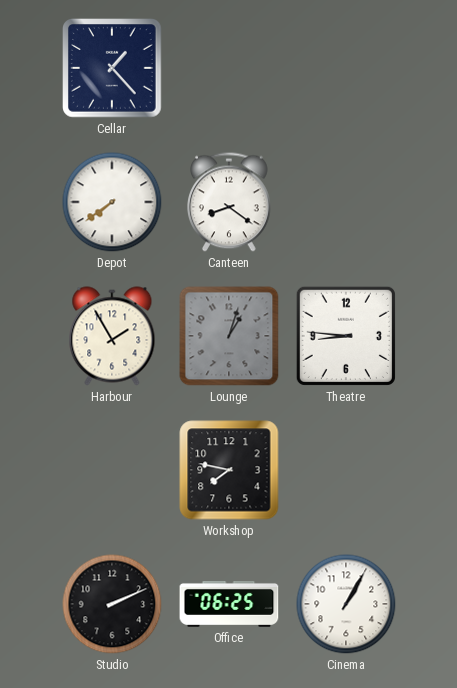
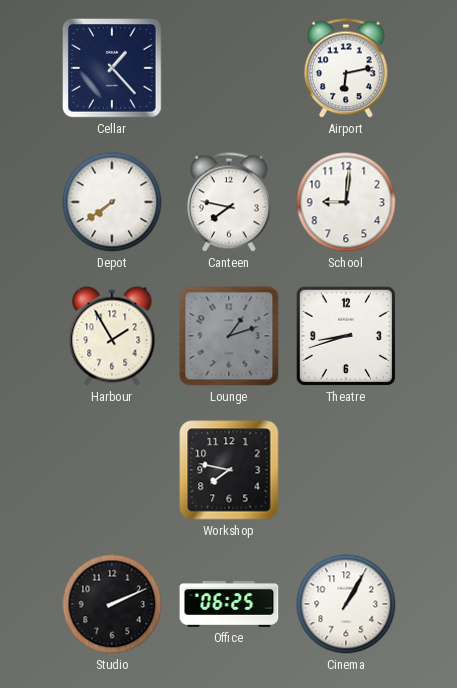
Airport: none -> 6:13
Canteen: 8:21 -> 7:47
School: none -> 9:01
Lounge: 1:03 -> 1:12
Theatre: 8:46 -> 8:42
